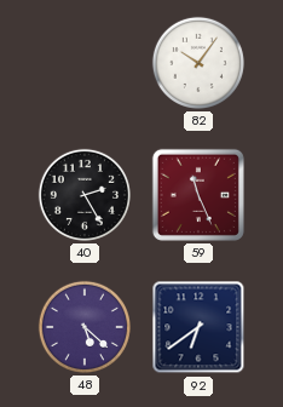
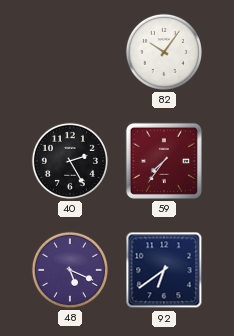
59: 11:26 -> 7:36
48: 5:22 -> 5:19
